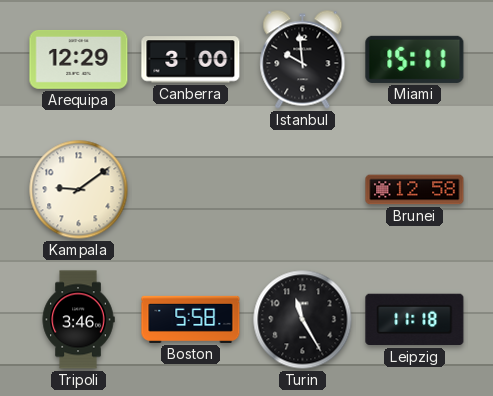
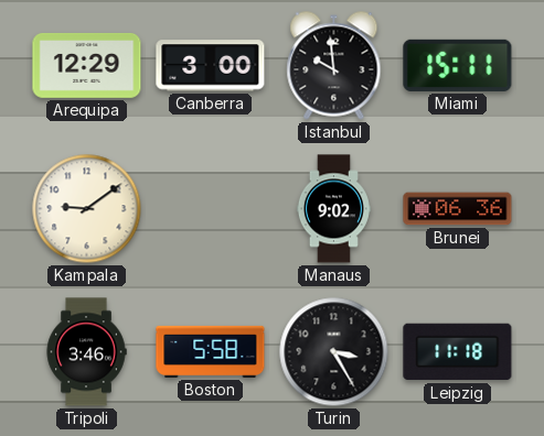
Manaus: none -> 9:02
Brunei: 12:58 -> 06:36
Turin: 11:25 -> 3:25
